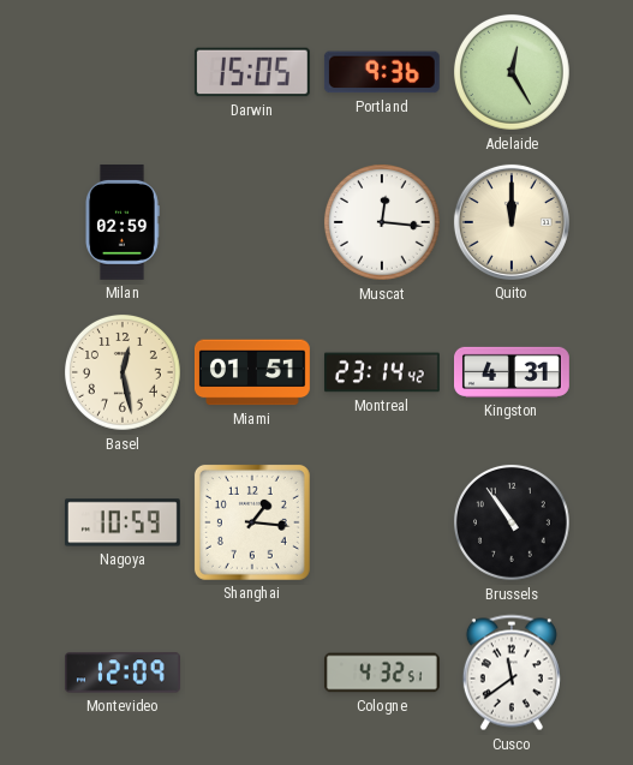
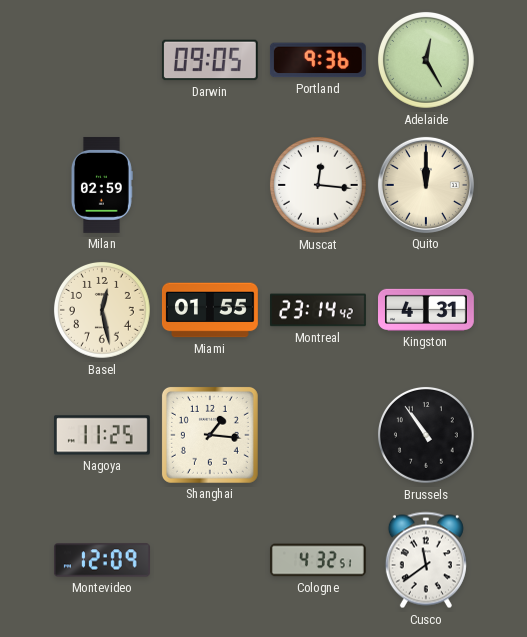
Darwin: 15:05 -> 09:05
Miami: 01:51 -> 01:55
Nagoya: 10:59 -> 11:25
